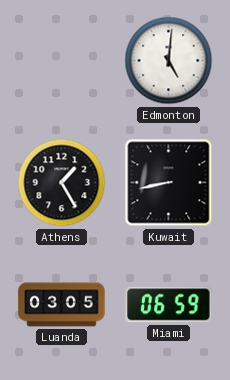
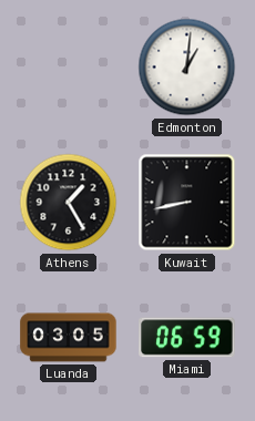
Edmonton: 5:01 -> 1:01
